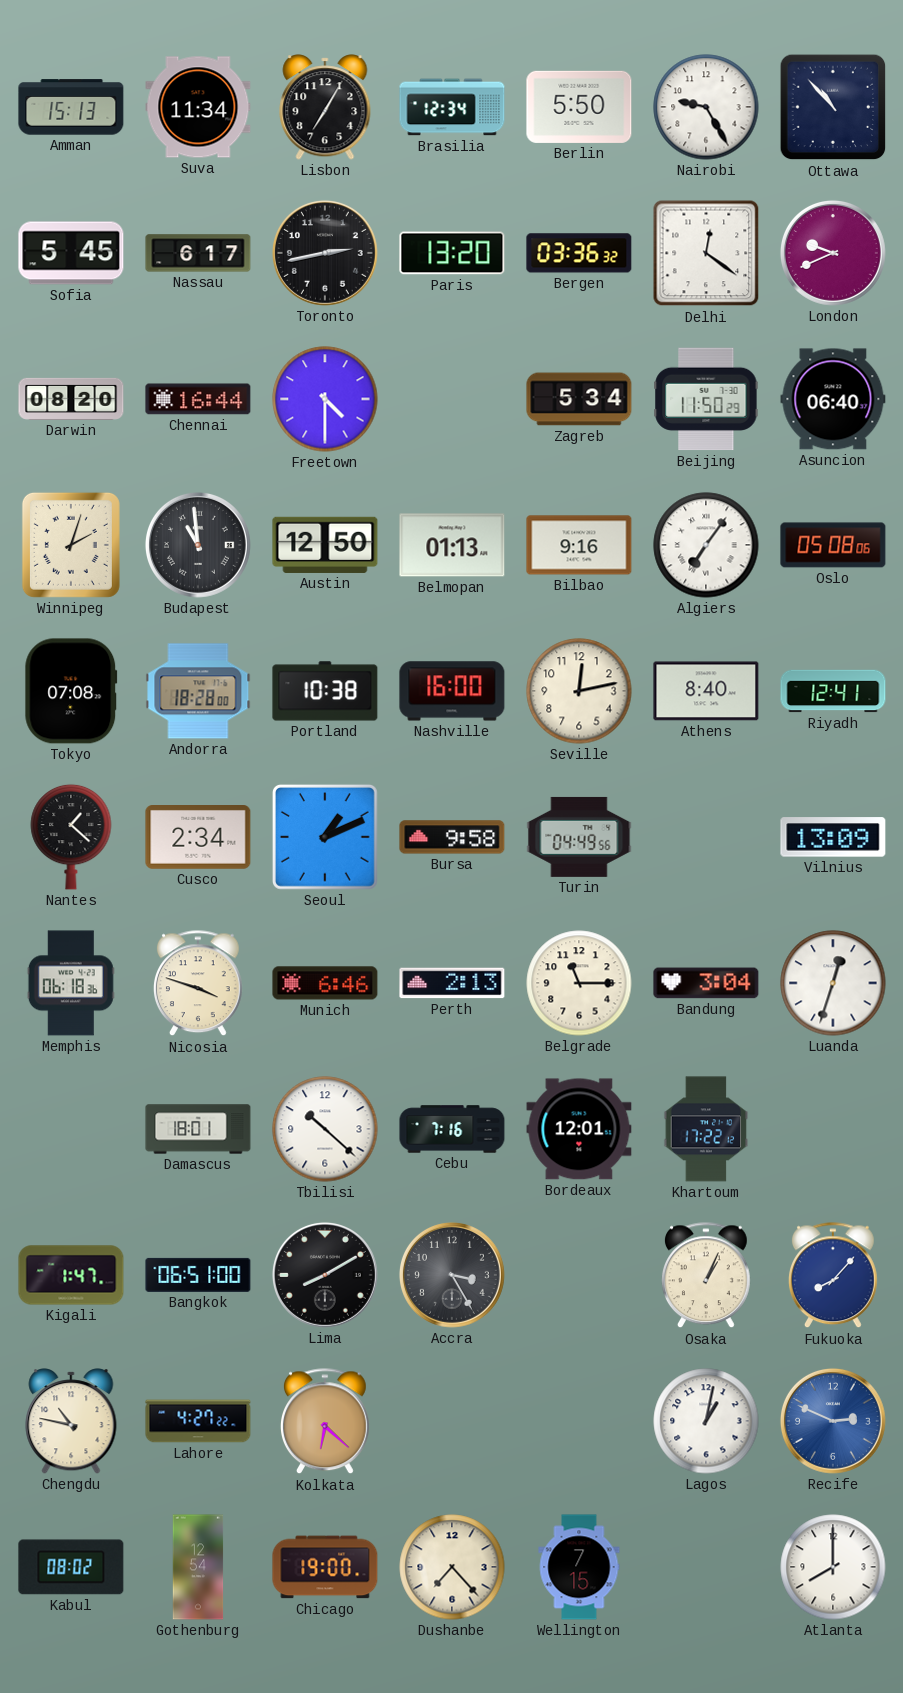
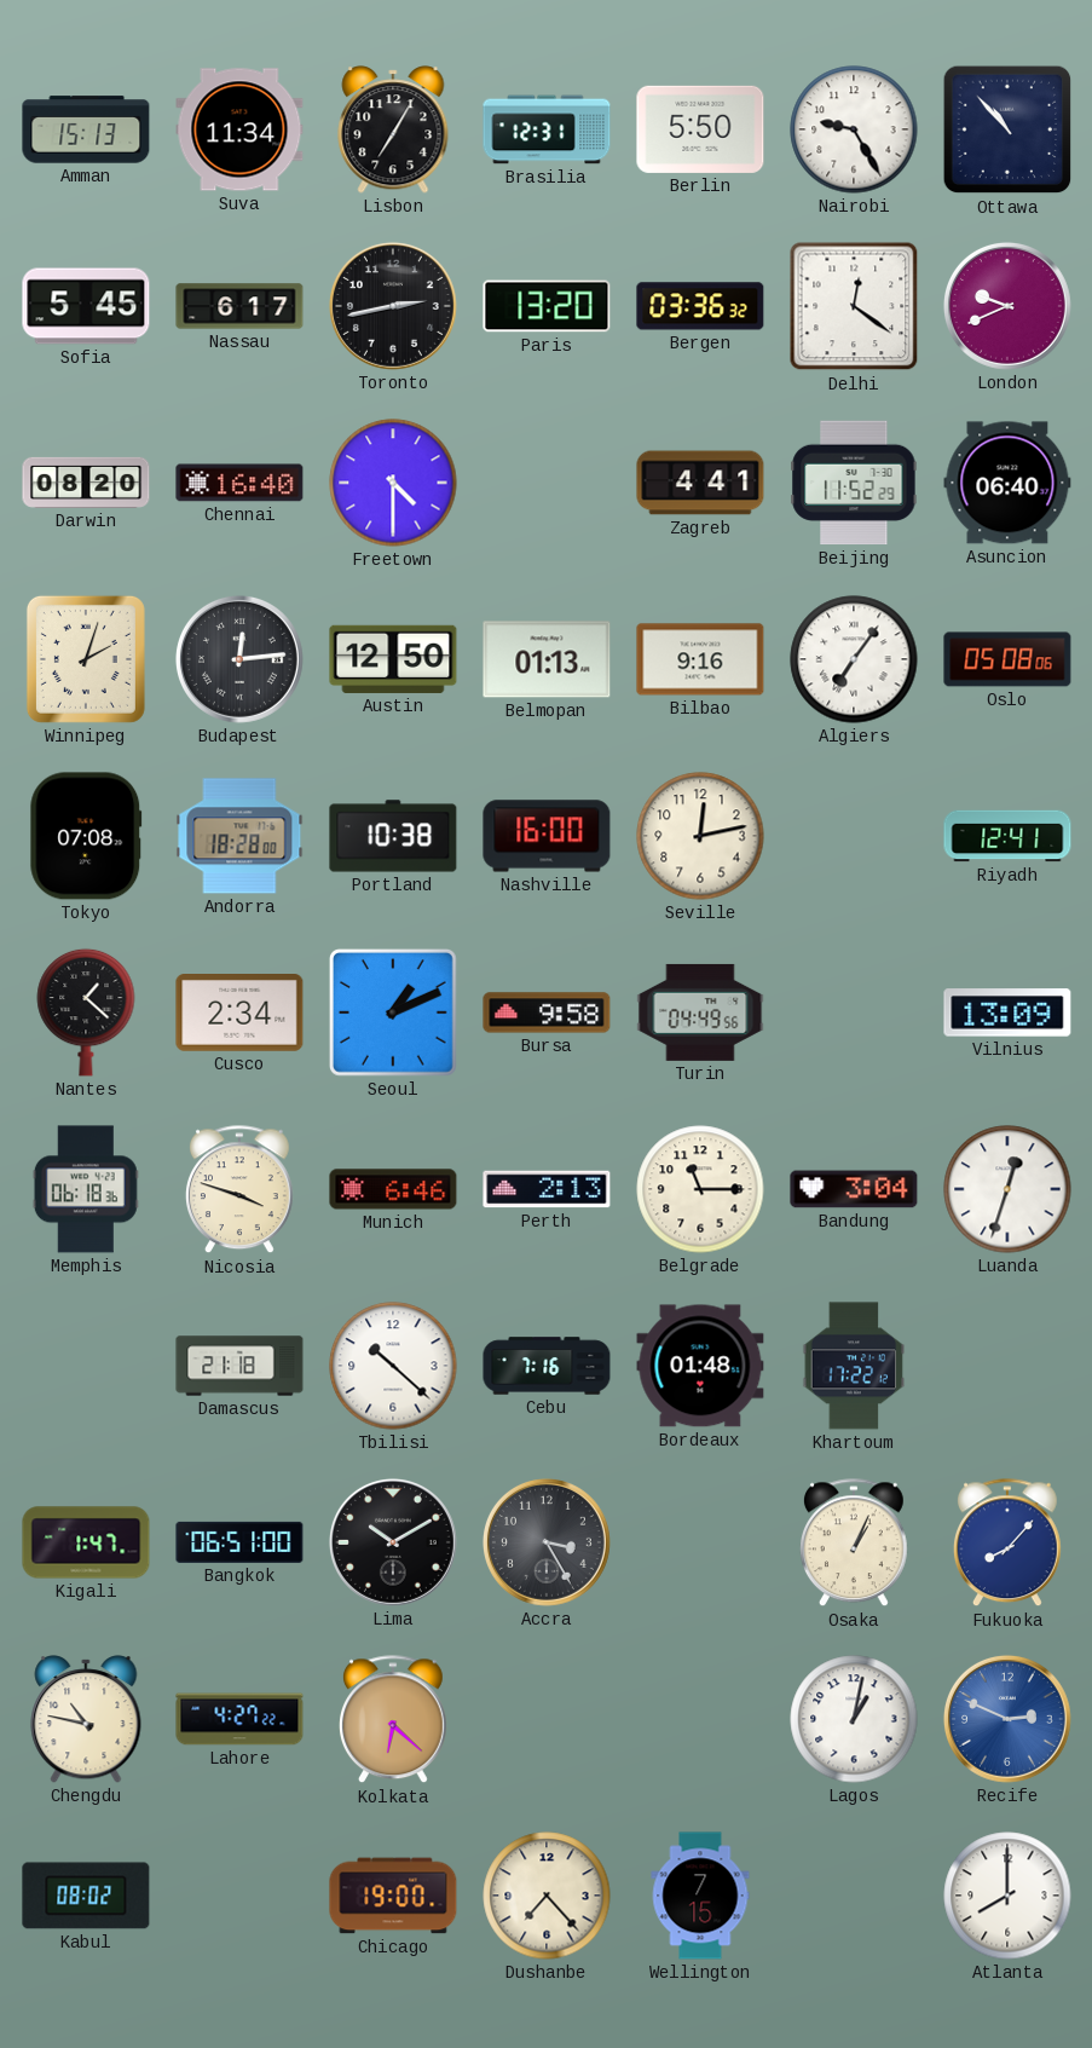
Brasilia: 12:34 -> 12:31
Chennai: 16:44 -> 16:40
Zagreb: 5:34 -> 4:41
Beijing: 11:50 -> 11:52
Budapest: 10:59 -> 12:14
Athens: 8:40 -> none
Damascus: 18:01 -> 21:18
Bordeaux: 12:01 -> 01:48
Lima: 8:10 -> 10:10
Gothenburg: 12:54 -> none
